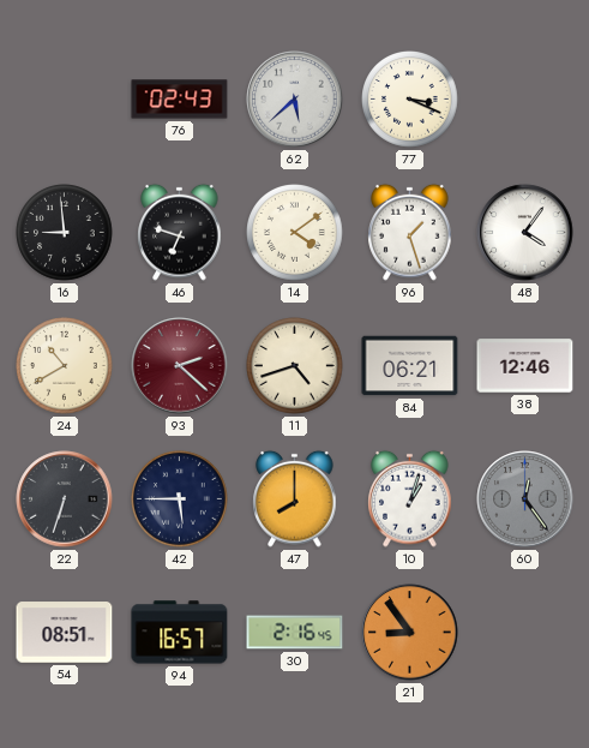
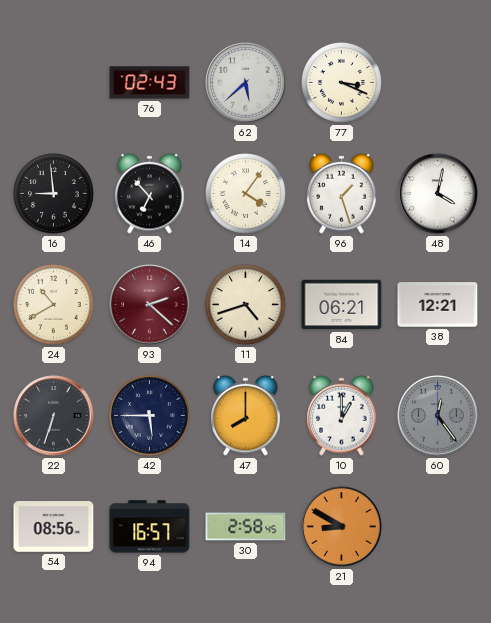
46: 6:48 -> 6:53
14: 4:09 -> 4:06
48: 4:06 -> 4:02
38: 12:46 -> 12:21
10: 1:03 -> 1:00
54: 08:51 -> 08:56
30: 2:16 -> 2:58
21: 8:54 -> 8:50
